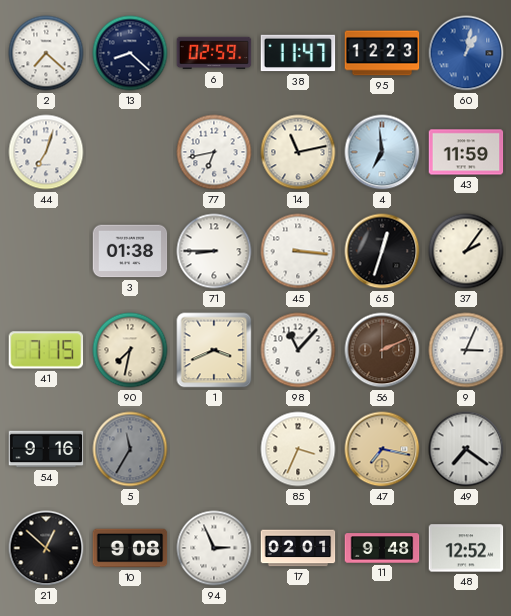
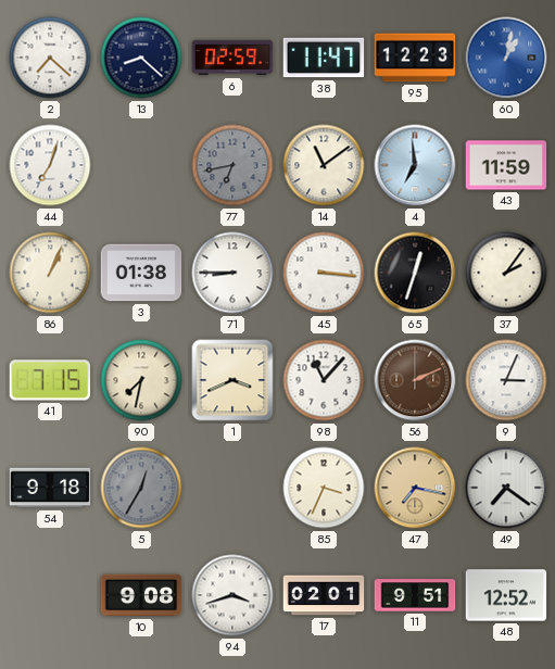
77 dial: white -> grey
14: 11:13 -> 11:09
86: none -> 1:04
54: 9:16 -> 9:18
5: 11:35 -> 12:35
21: 12:52 -> none
94: 2:56 -> 3:42
11: 9:48 -> 9:51
